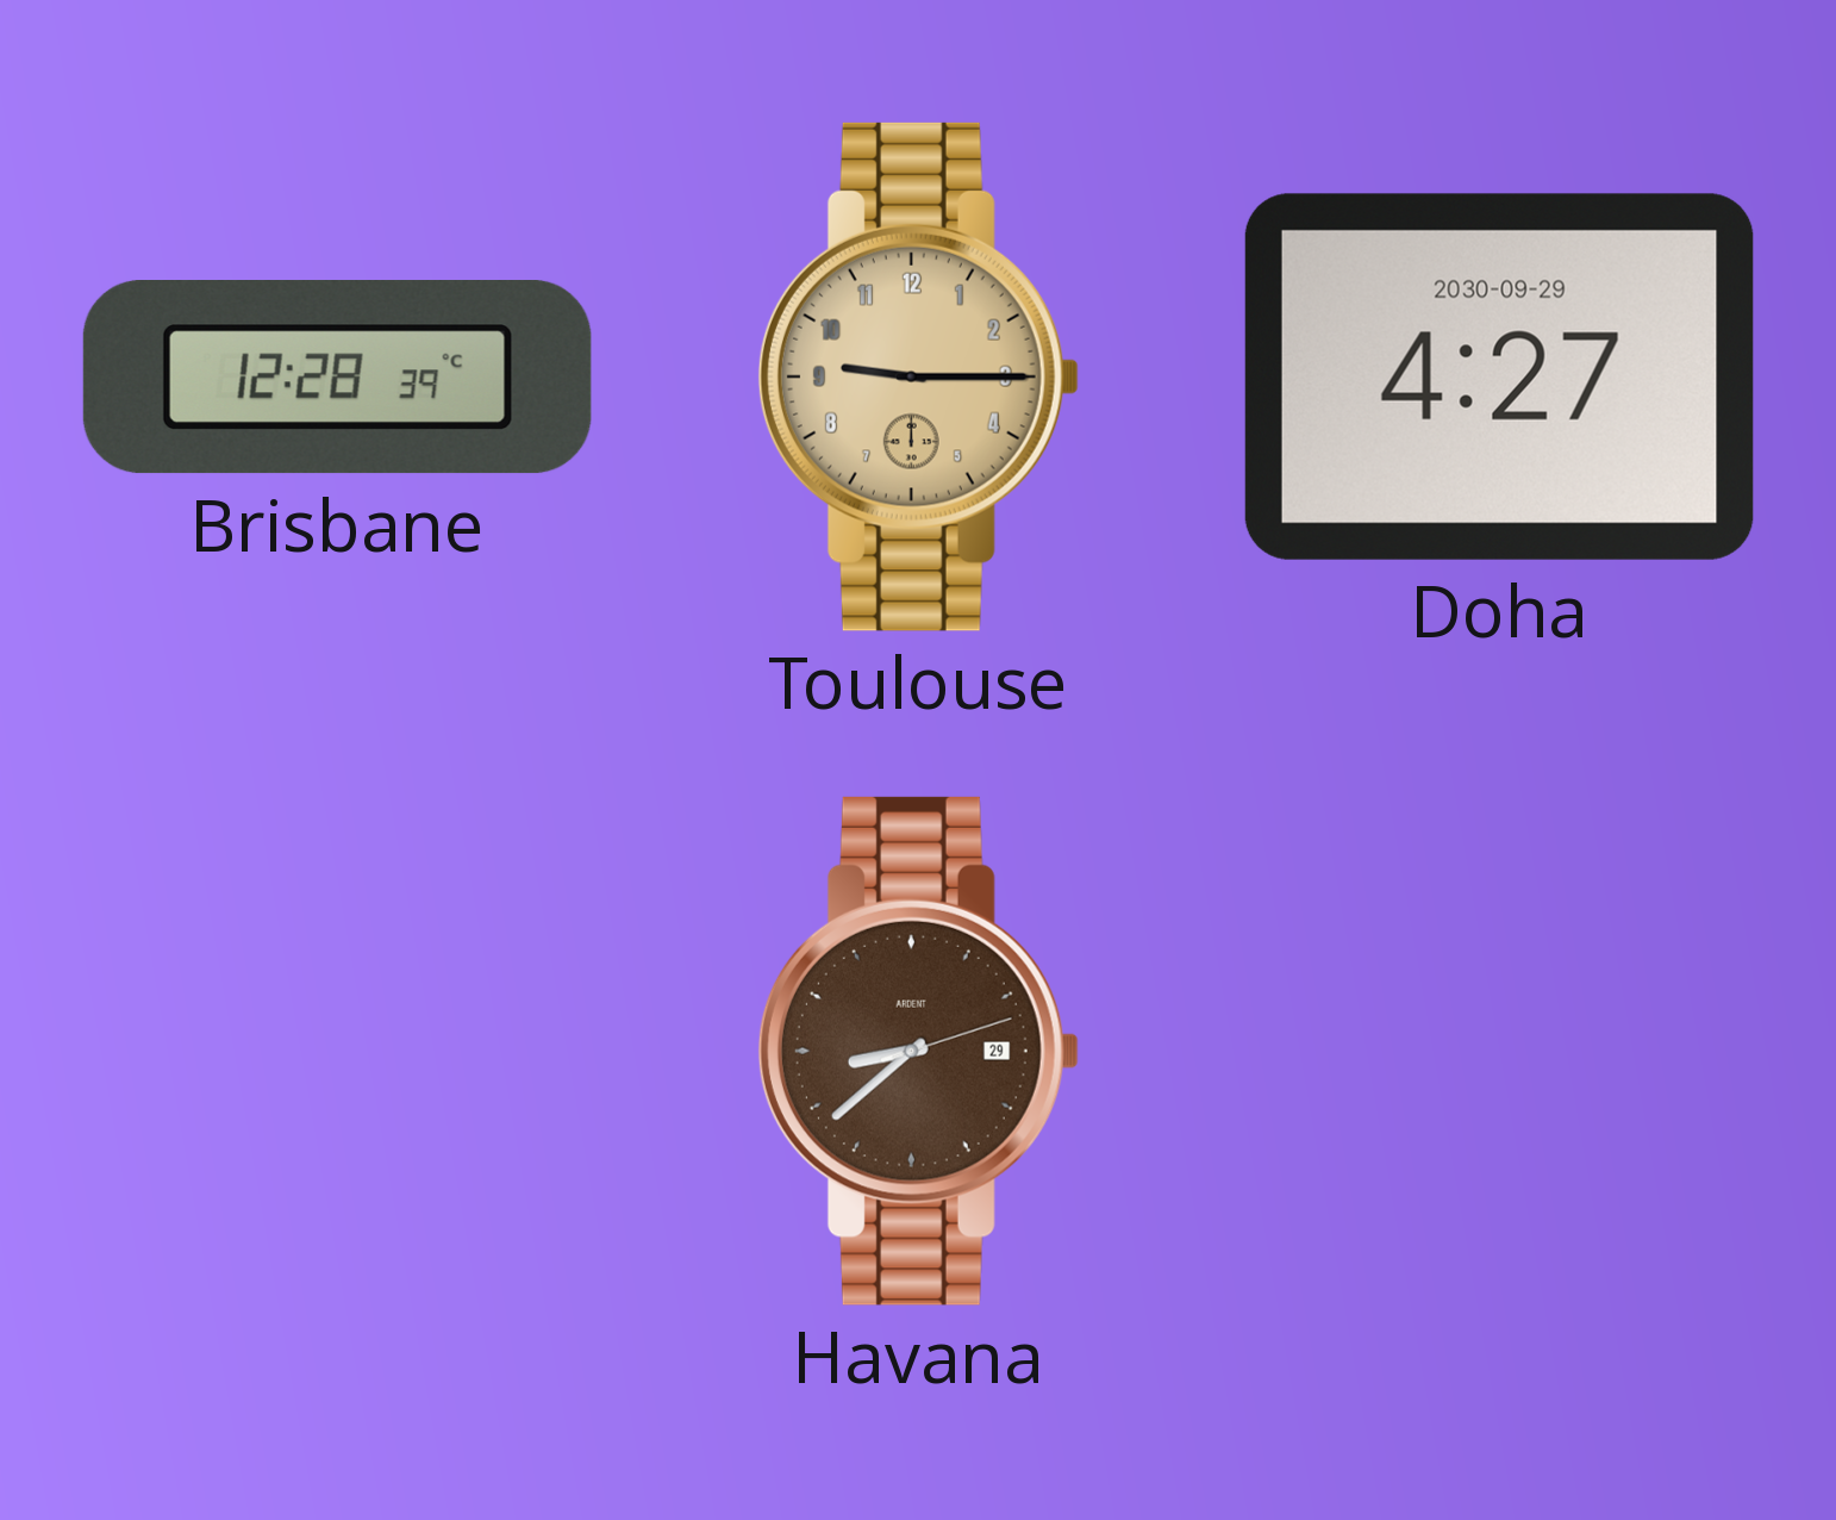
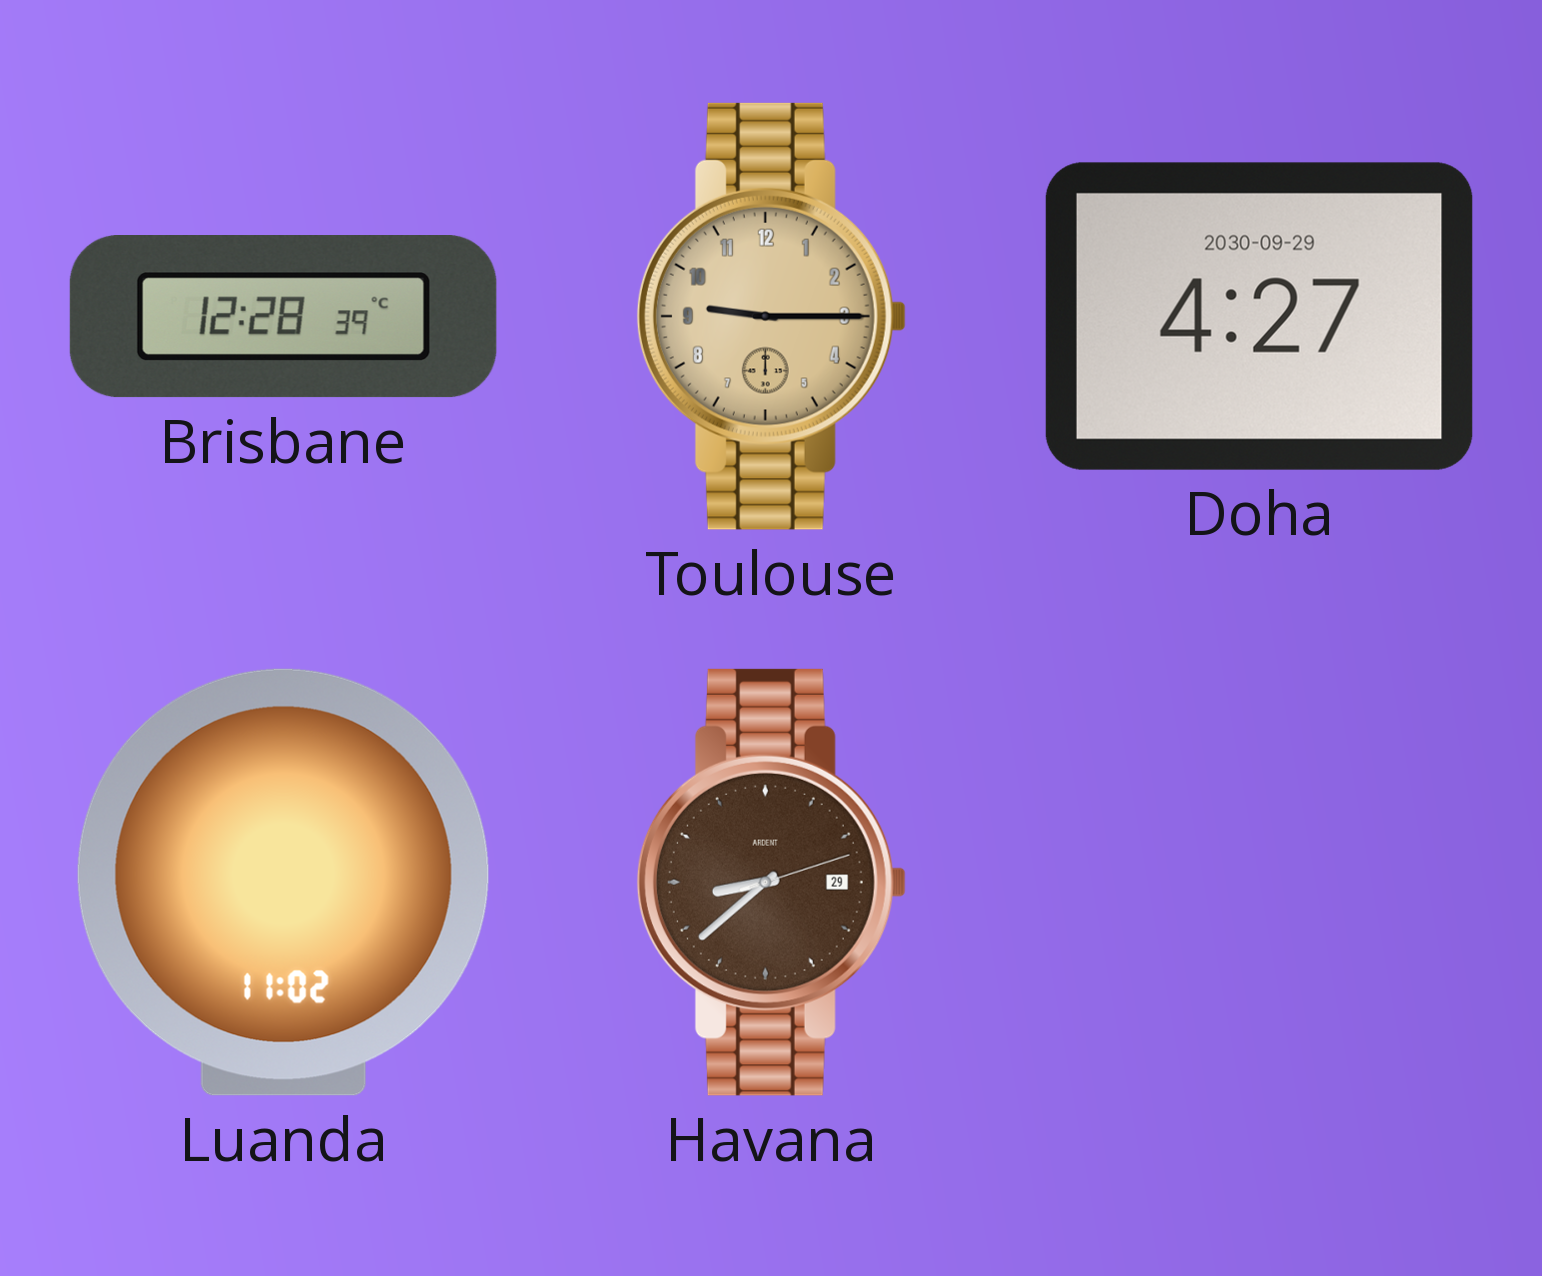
Luanda: none -> 11:02
